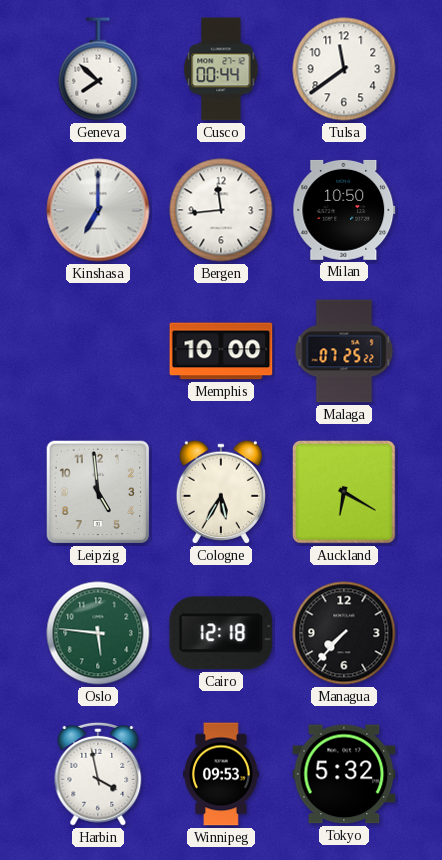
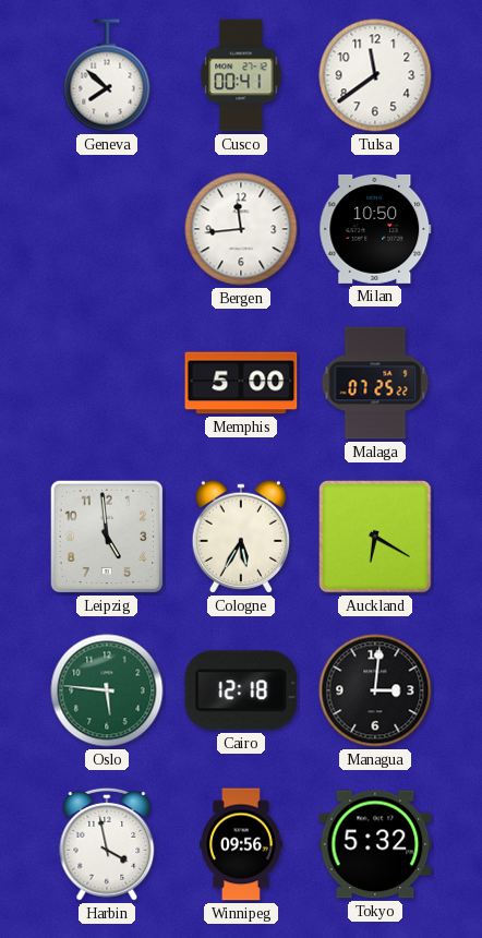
Cusco: 00:44 -> 00:41
Kinshasa: 7:00 -> none
Memphis: 10:00 -> 5:00
Managua: 7:37 -> 3:01
Winnipeg: 09:53 -> 09:56
